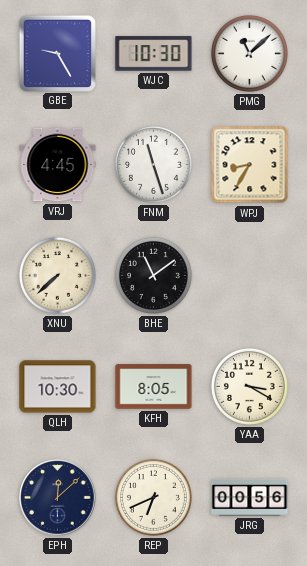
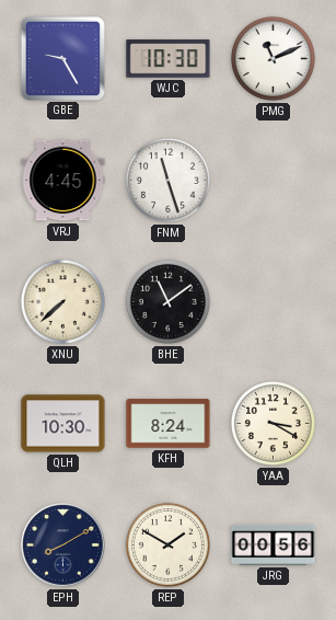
PMG: 11:08 -> 11:11
WPJ: 8:35 -> none
KFH: 8:05 -> 8:24
EPH: 12:08 -> 8:10
REP: 6:41 -> 1:50
